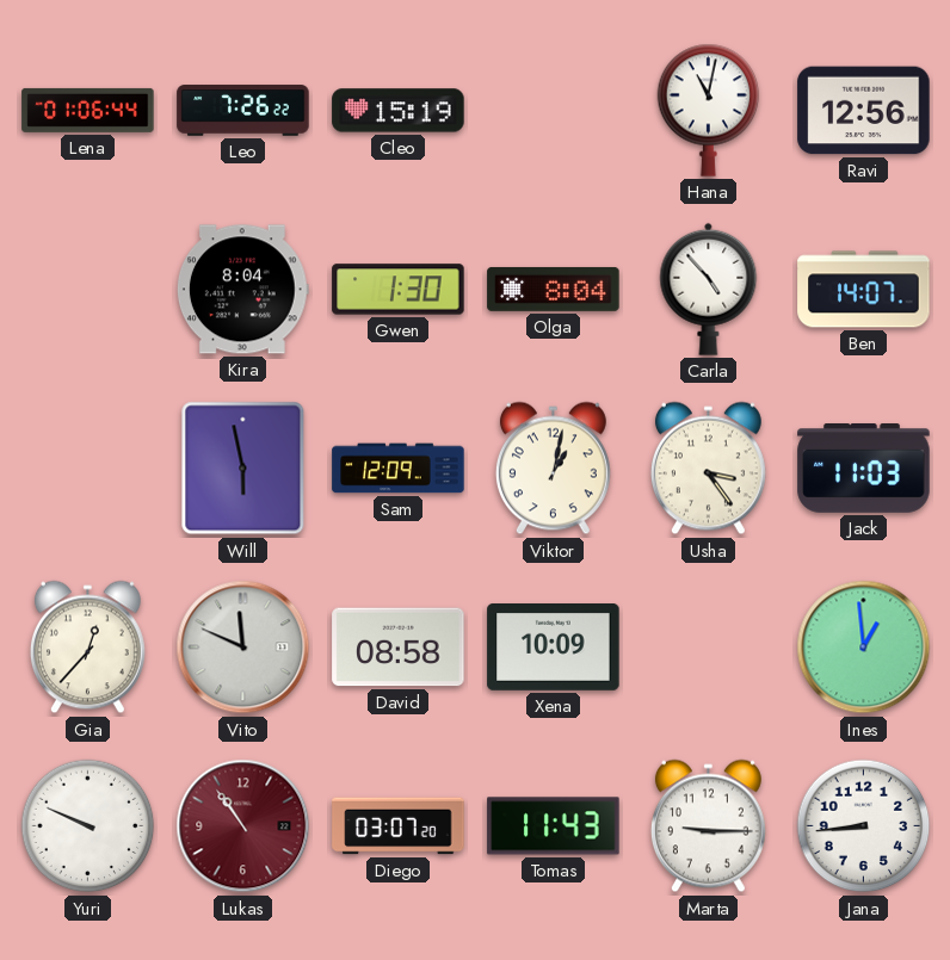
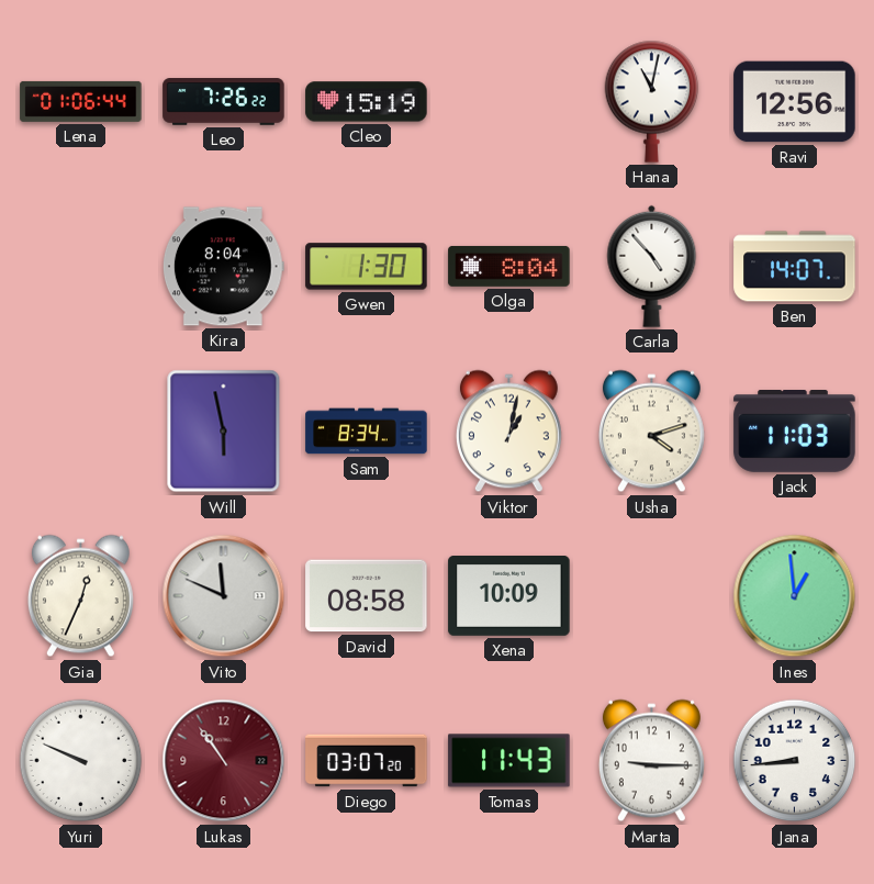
Sam: 12:09 -> 8:34
Usha: 3:24 -> 4:12
Gia: 12:37 -> 12:34
